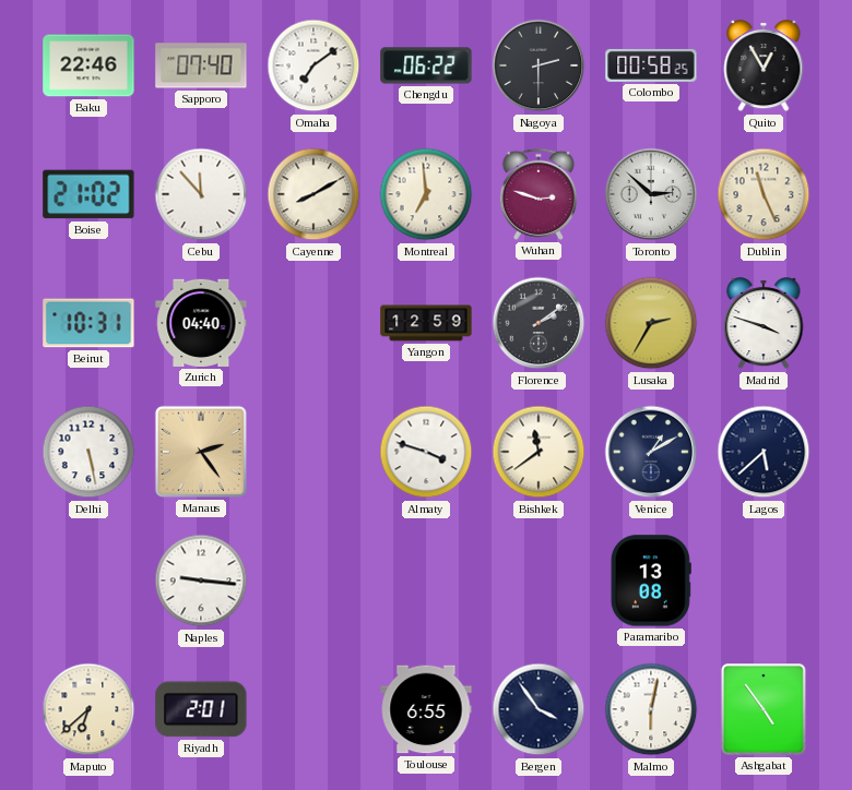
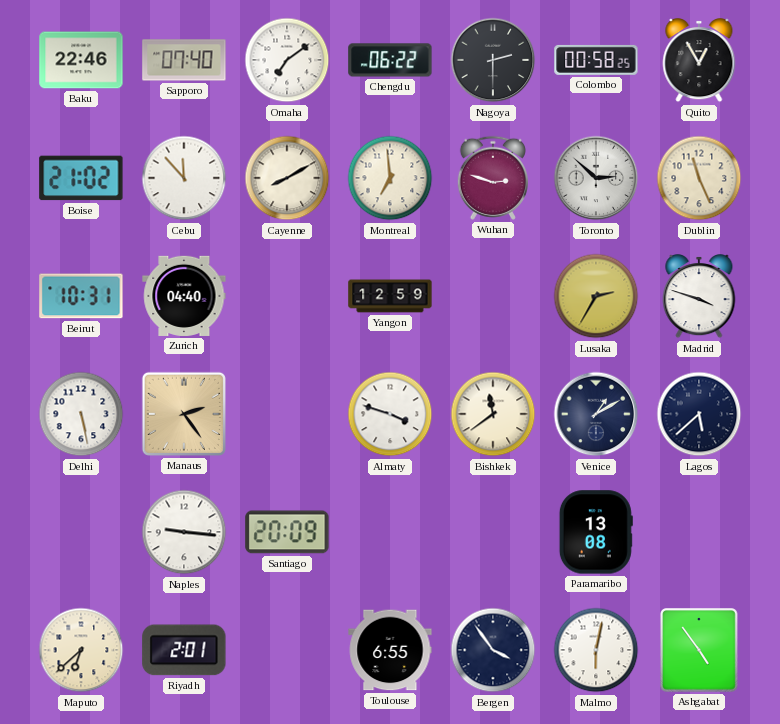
Florence: 2:09 -> none
Santiago: none -> 20:09
